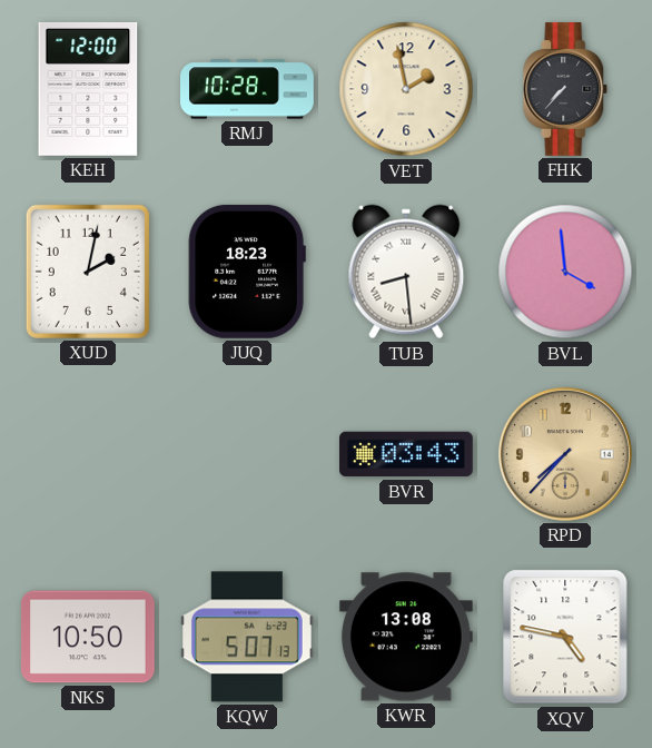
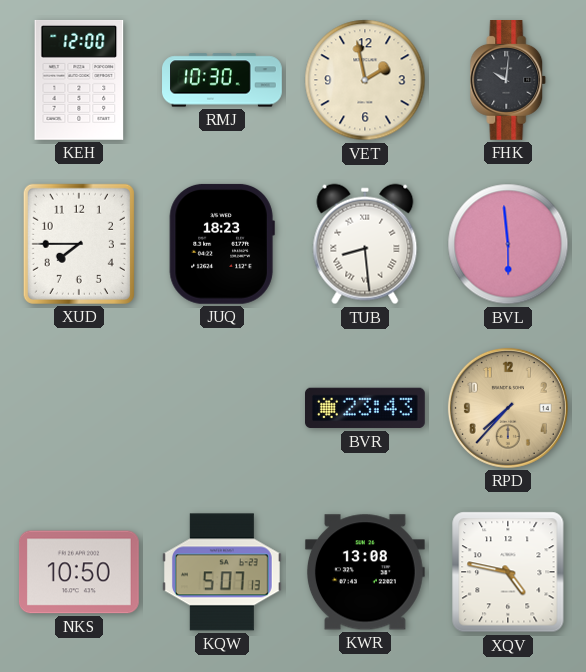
RMJ: 10:28 -> 10:30
FHK: 7:37 -> 10:01
XUD: 2:02 -> 7:45
BVL: 3:59 -> 5:59
BVR: 03:43 -> 23:43
